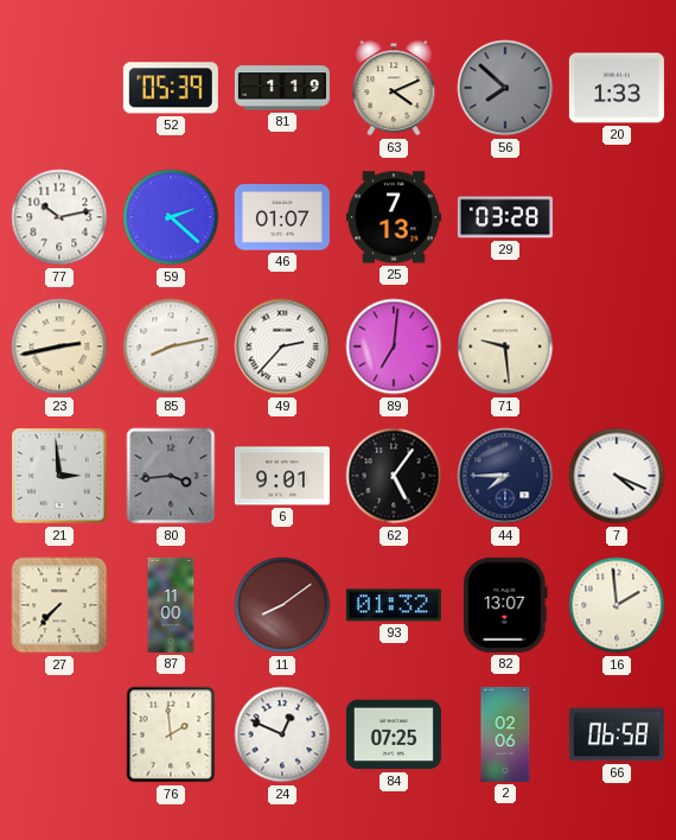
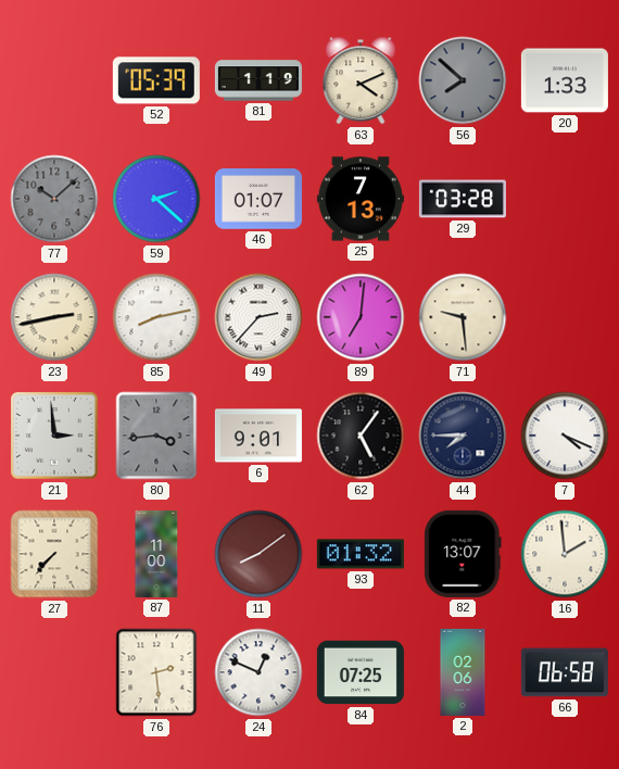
77: 10:13 -> 10:08
77 dial: white -> grey
76: 1:59 -> 2:29
